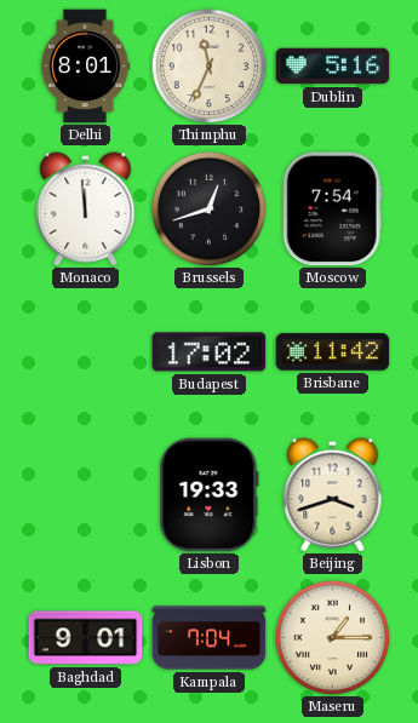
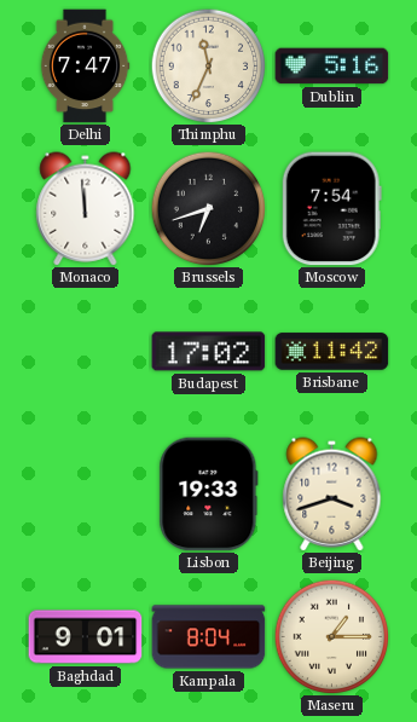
Delhi: 8:01 -> 7:47
Brussels: 12:42 -> 6:42
Kampala: 7:04 -> 8:04
